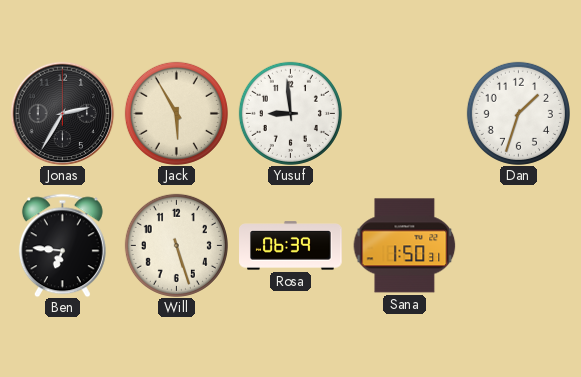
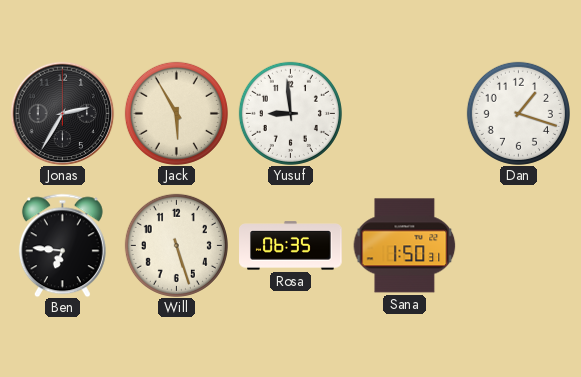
Dan: 1:33 -> 1:18
Rosa: 06:39 -> 06:35
